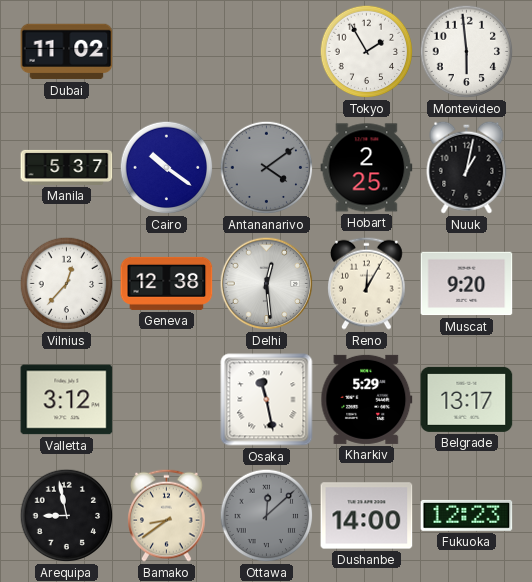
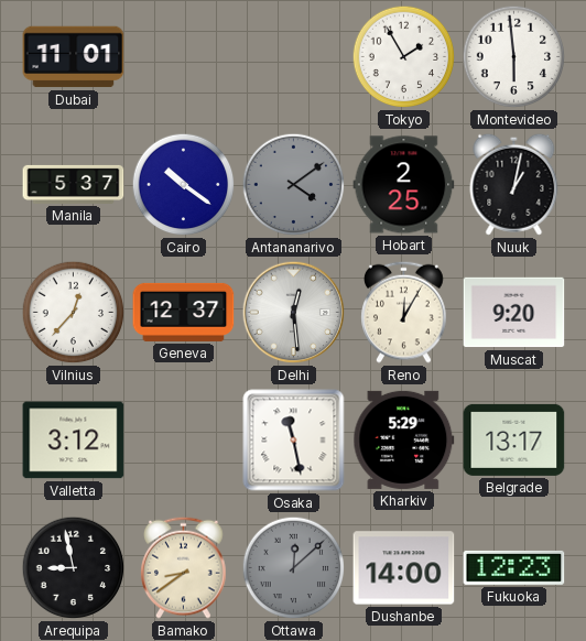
Dubai: 11:02 -> 11:01
Geneva: 12:38 -> 12:37
